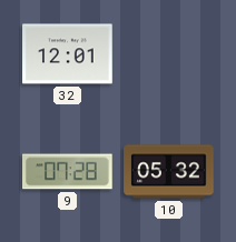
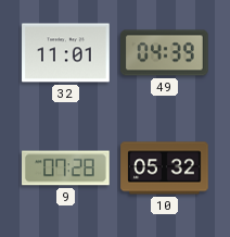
32: 12:01 -> 11:01
49: none -> 04:39
